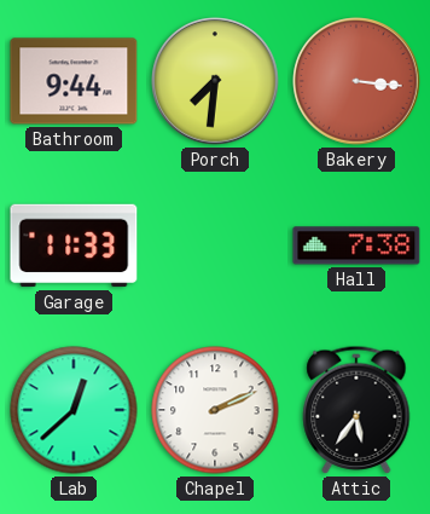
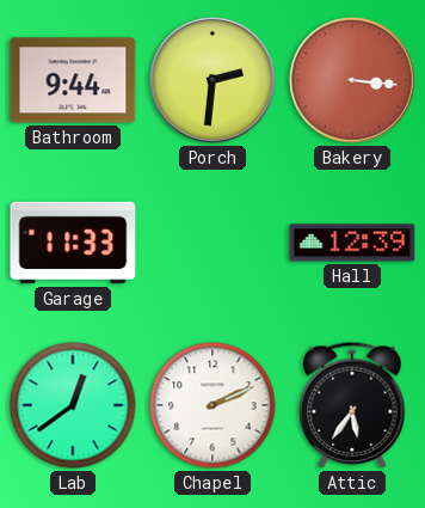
Porch: 7:31 -> 2:31
Hall: 7:38 -> 12:39
Lab: 12:38 -> 12:39
